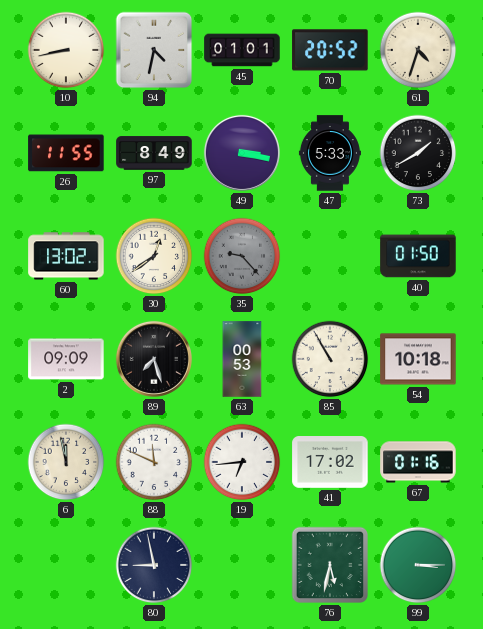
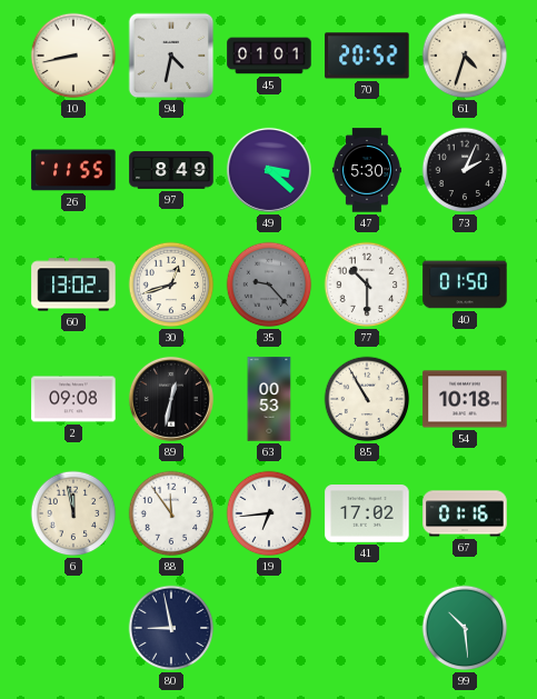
49: 3:17 -> 3:22
47: 5:33 -> 5:30
73: 1:40 -> 2:04
30: 12:39 -> 12:42
77: none -> 10:30
2: 09:09 -> 09:08
89: 7:27 -> 12:32
88: 11:49 -> 11:54
76: 5:32 -> none
99: 3:15 -> 10:29
